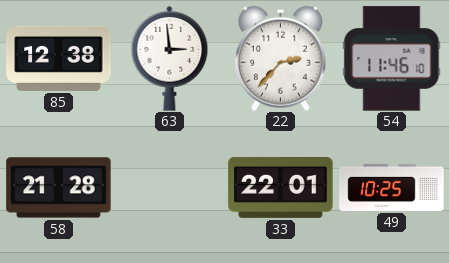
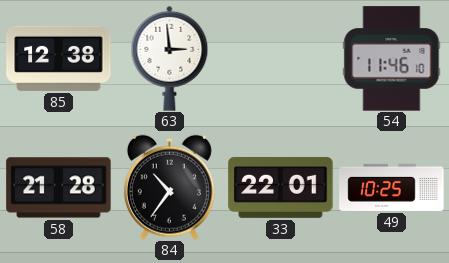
22: 2:37 -> none
84: none -> 10:36
